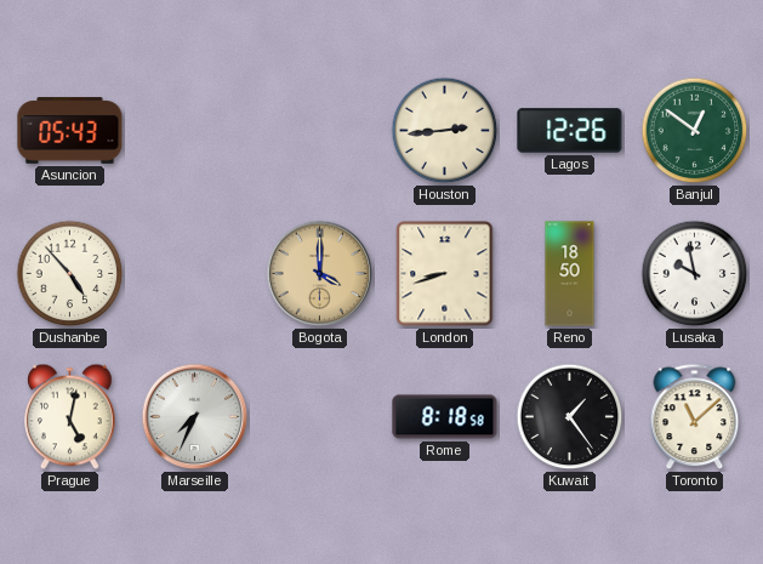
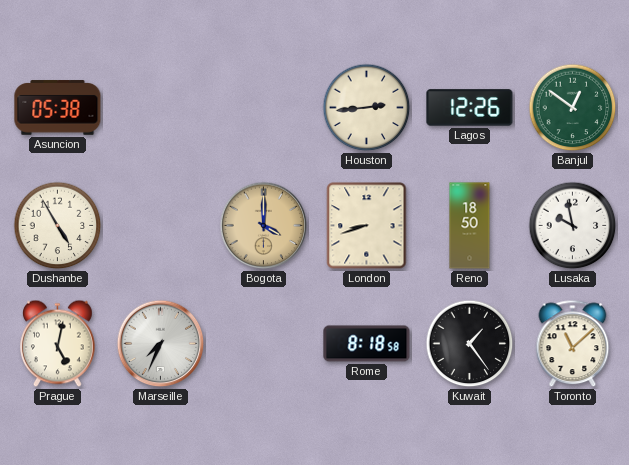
Asuncion: 05:43 -> 05:38
Dushanbe: 4:53 -> 4:55
